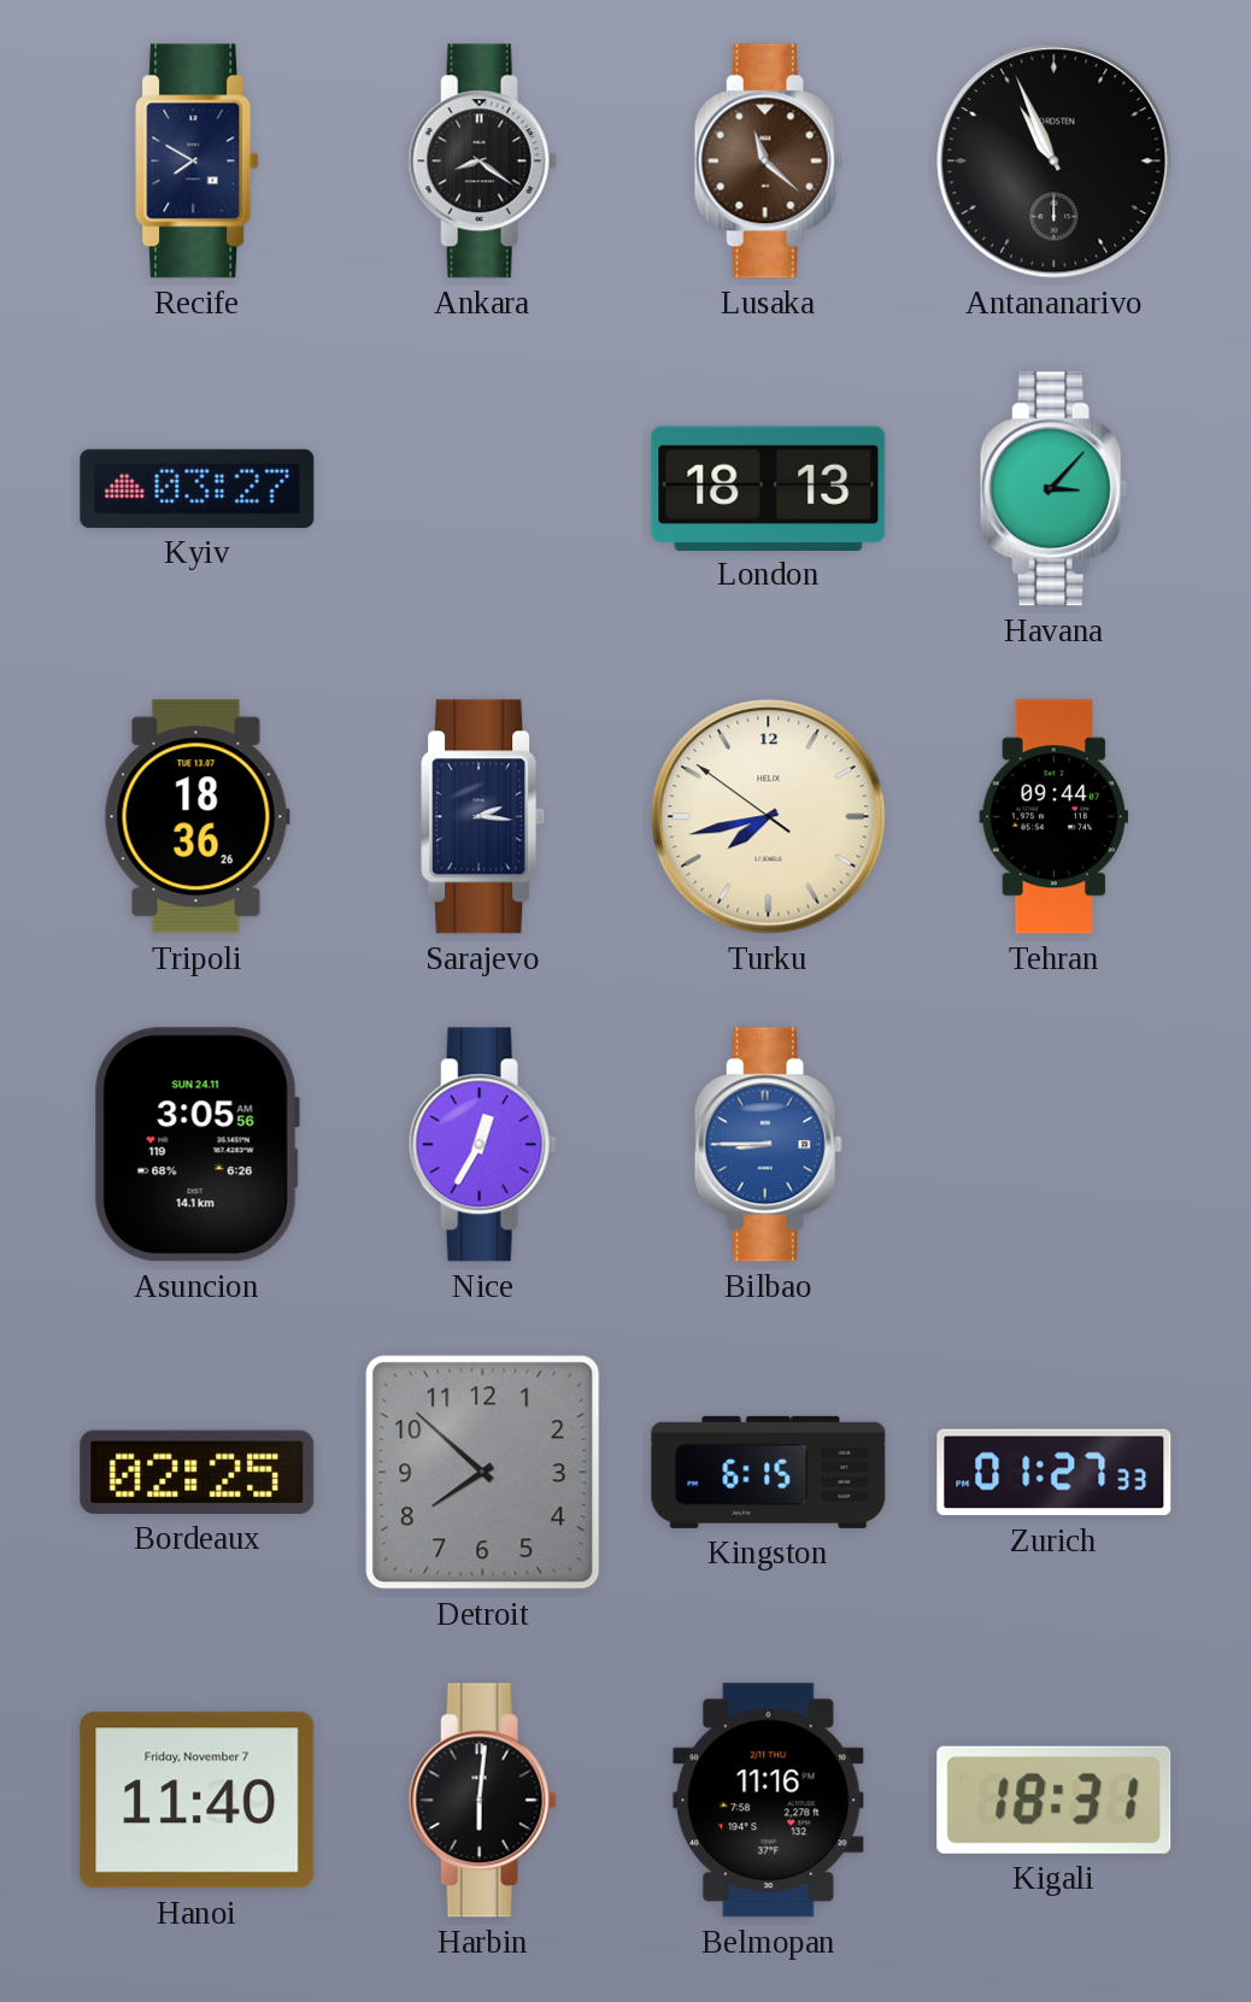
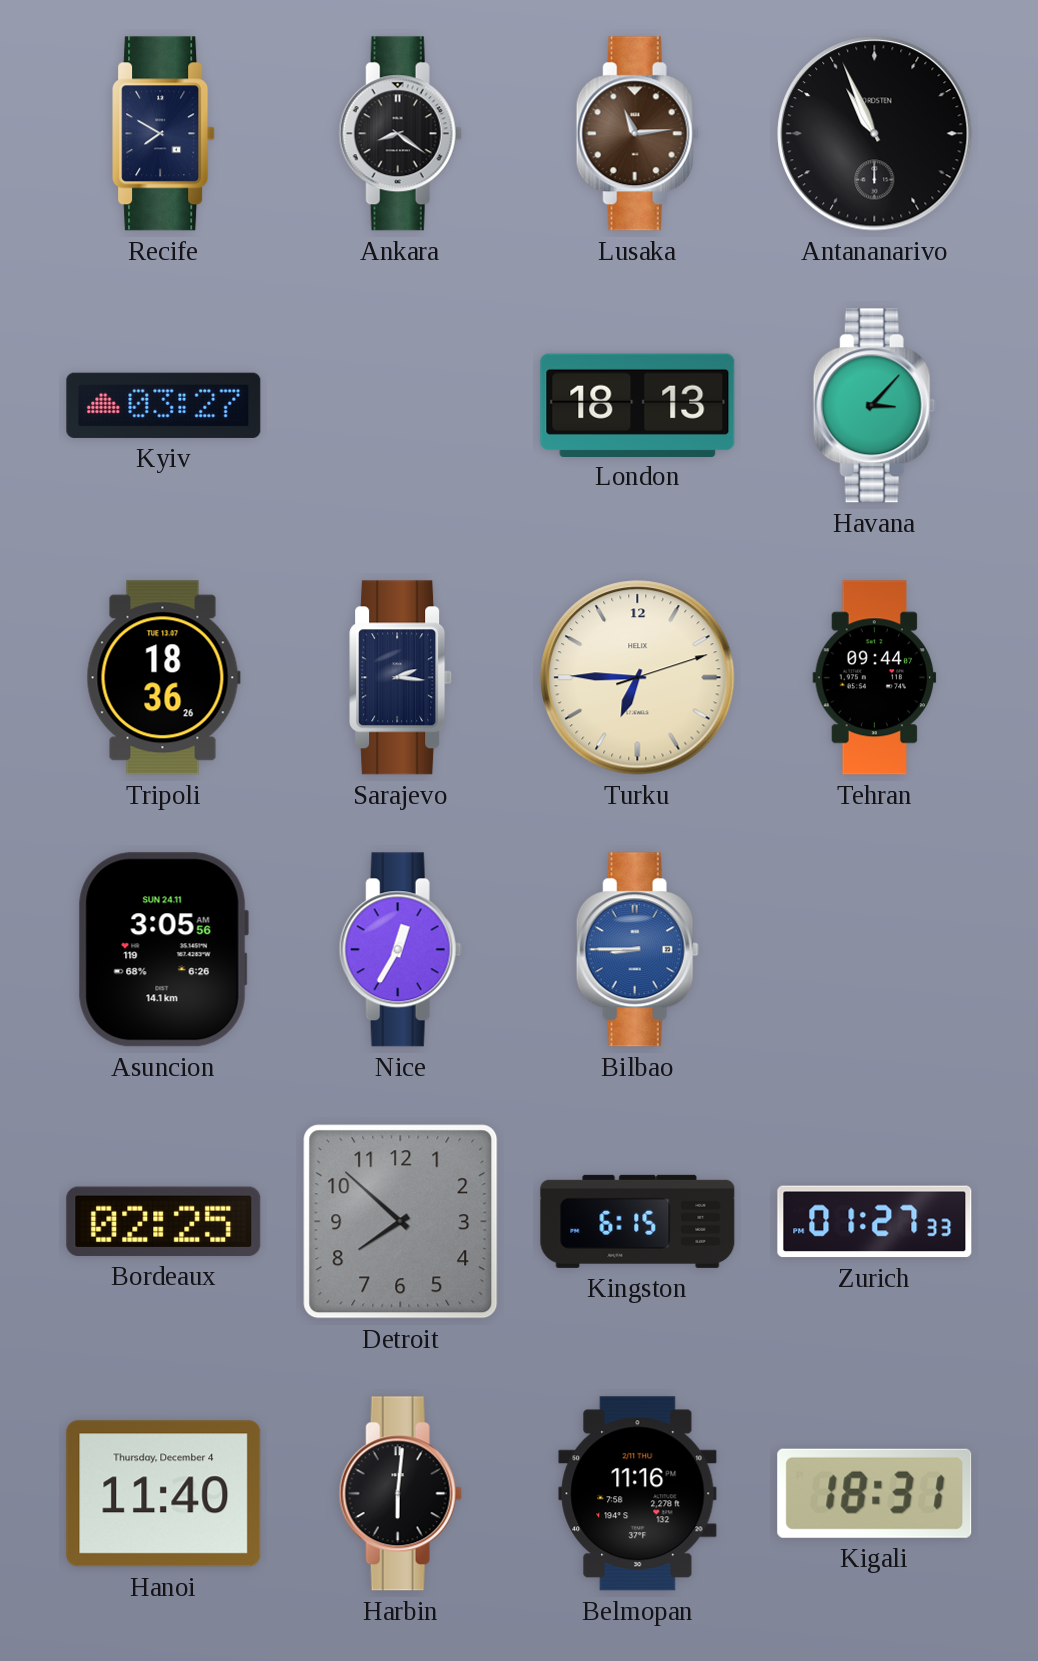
Lusaka: 11:22 -> 11:14
Turku: 7:42 -> 6:45
Hanoi date: Friday, November 7 -> Thursday, December 4
